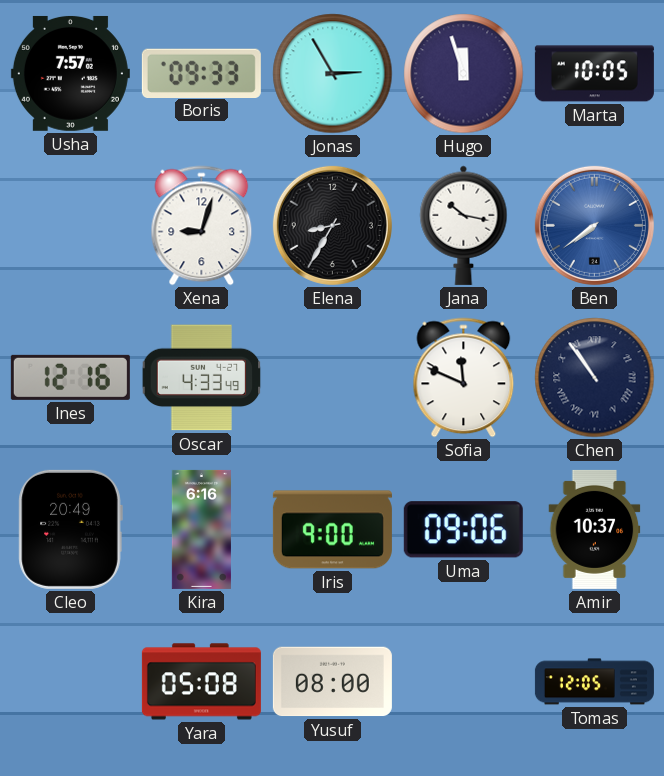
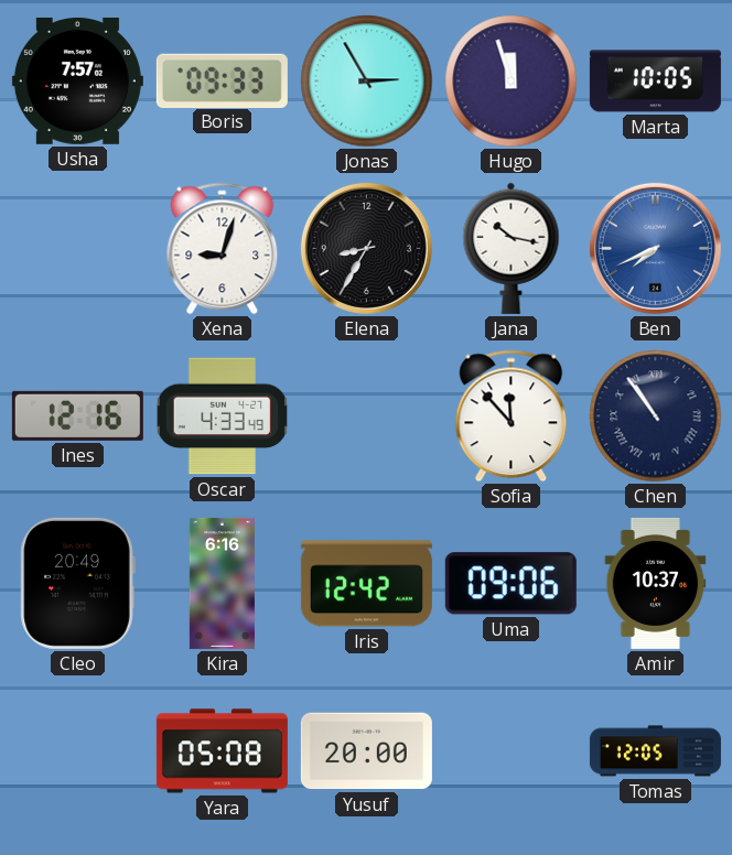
Ben: 7:39 -> 7:41
Sofia: 11:49 -> 11:53
Iris: 9:00 -> 12:42
Yusuf: 08:00 -> 20:00
